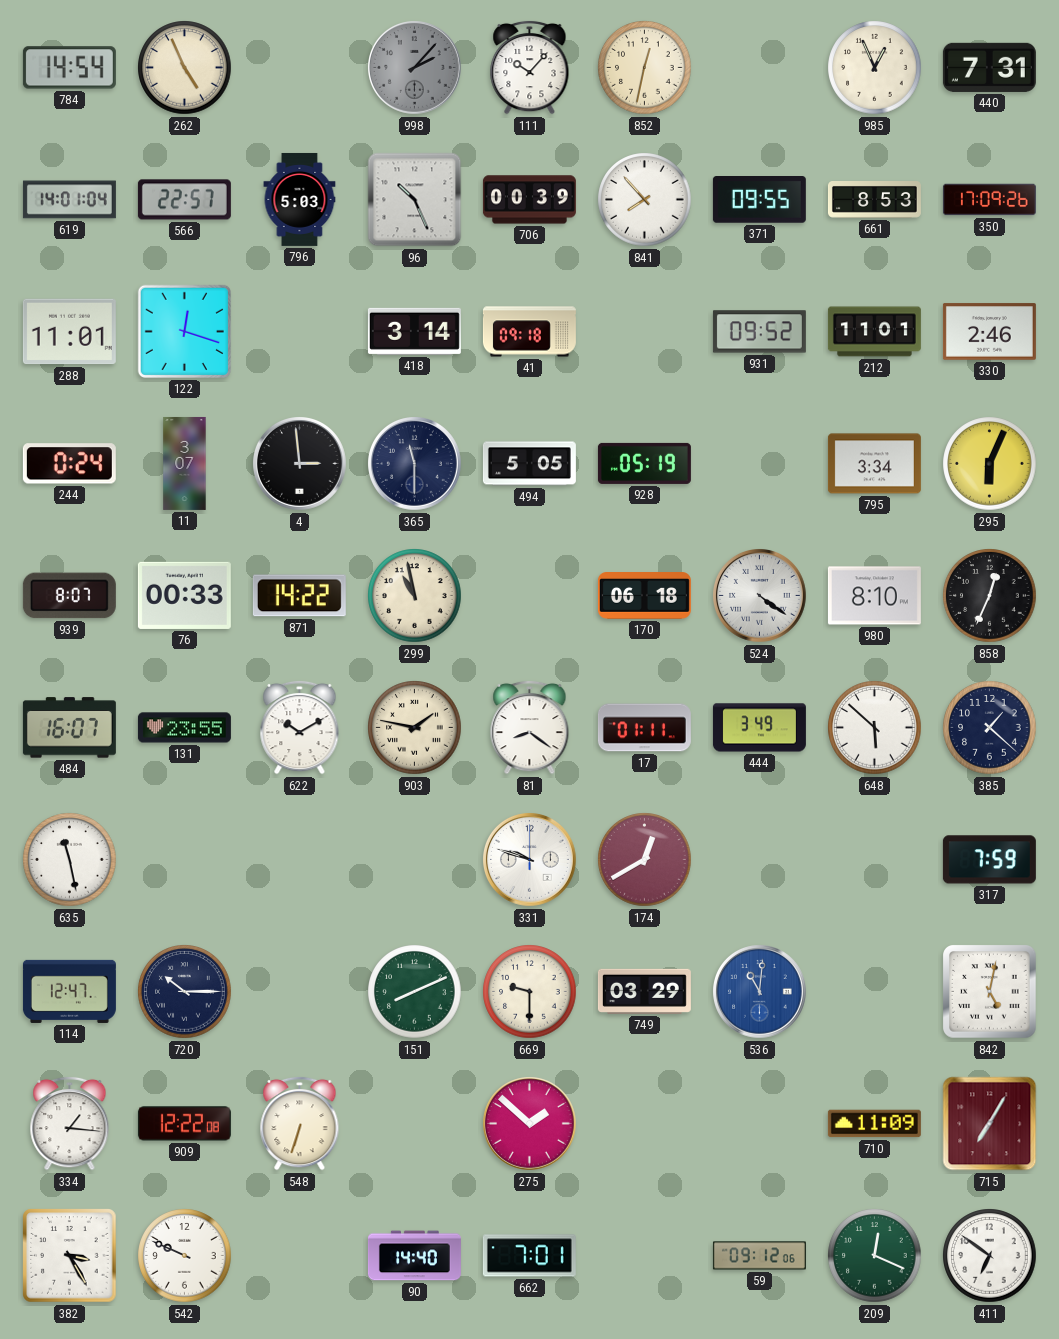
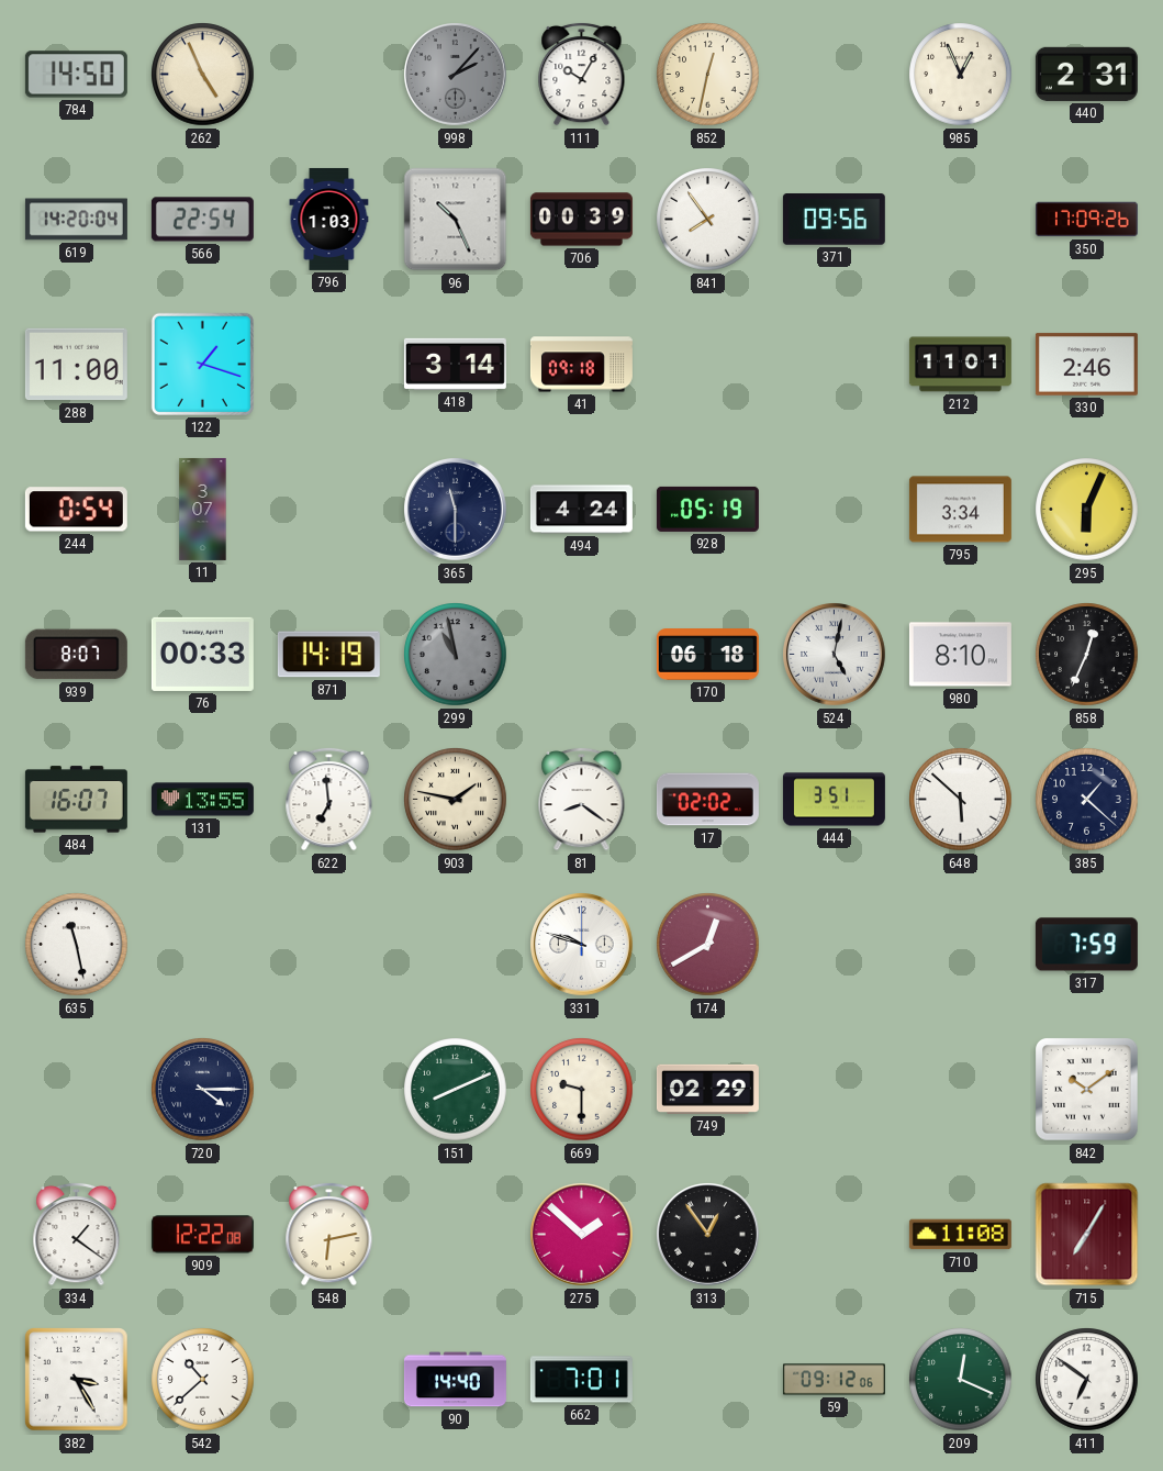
784: 14:54 -> 14:50
111: 10:07 -> 10:05
440: 7:31 -> 2:31
619: 14:01 -> 14:20
566: 22:57 -> 22:54
796: 5:03 -> 1:03
841: 7:53 -> 7:54
371: 09:55 -> 09:56
661: 8:53 -> none
288: 11:01 -> 11:00
122: 12:18 -> 1:18
931: 09:52 -> none
244: 0:24 -> 0:54
4: 2:59 -> none
494: 5:05 -> 4:24
871: 14:22 -> 14:19
299 dial: cream -> grey
524: 4:21 -> 5:02
131: 23:55 -> 13:55
622: 10:10 -> 6:59
17: 01:11 -> 02:02
444: 3:49 -> 3:51
114: 12:47 -> none
720: 10:15 -> 4:15
749: 03:29 -> 02:29
536: 11:01 -> none
842: 5:02 -> 10:09
334: 1:16 -> 1:21
548: 6:33 -> 6:13
313: none -> 12:54
710: 11:09 -> 11:08
542: 9:49 -> 10:38
